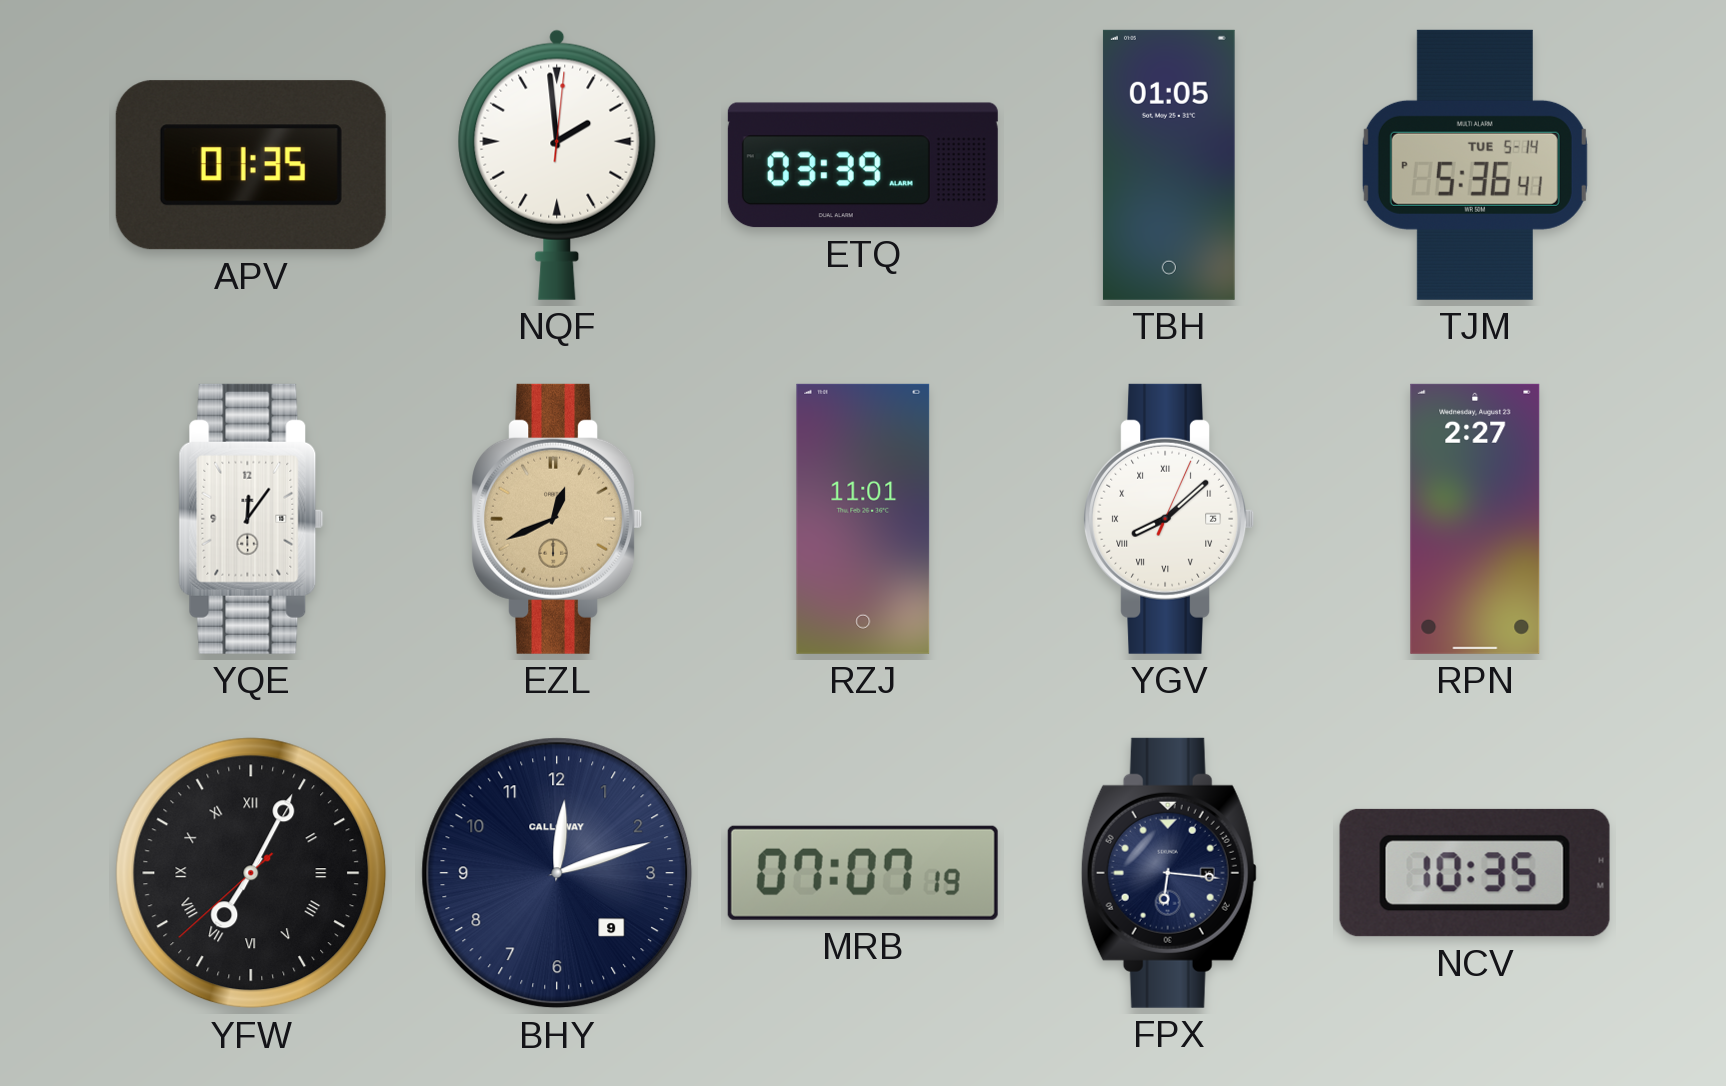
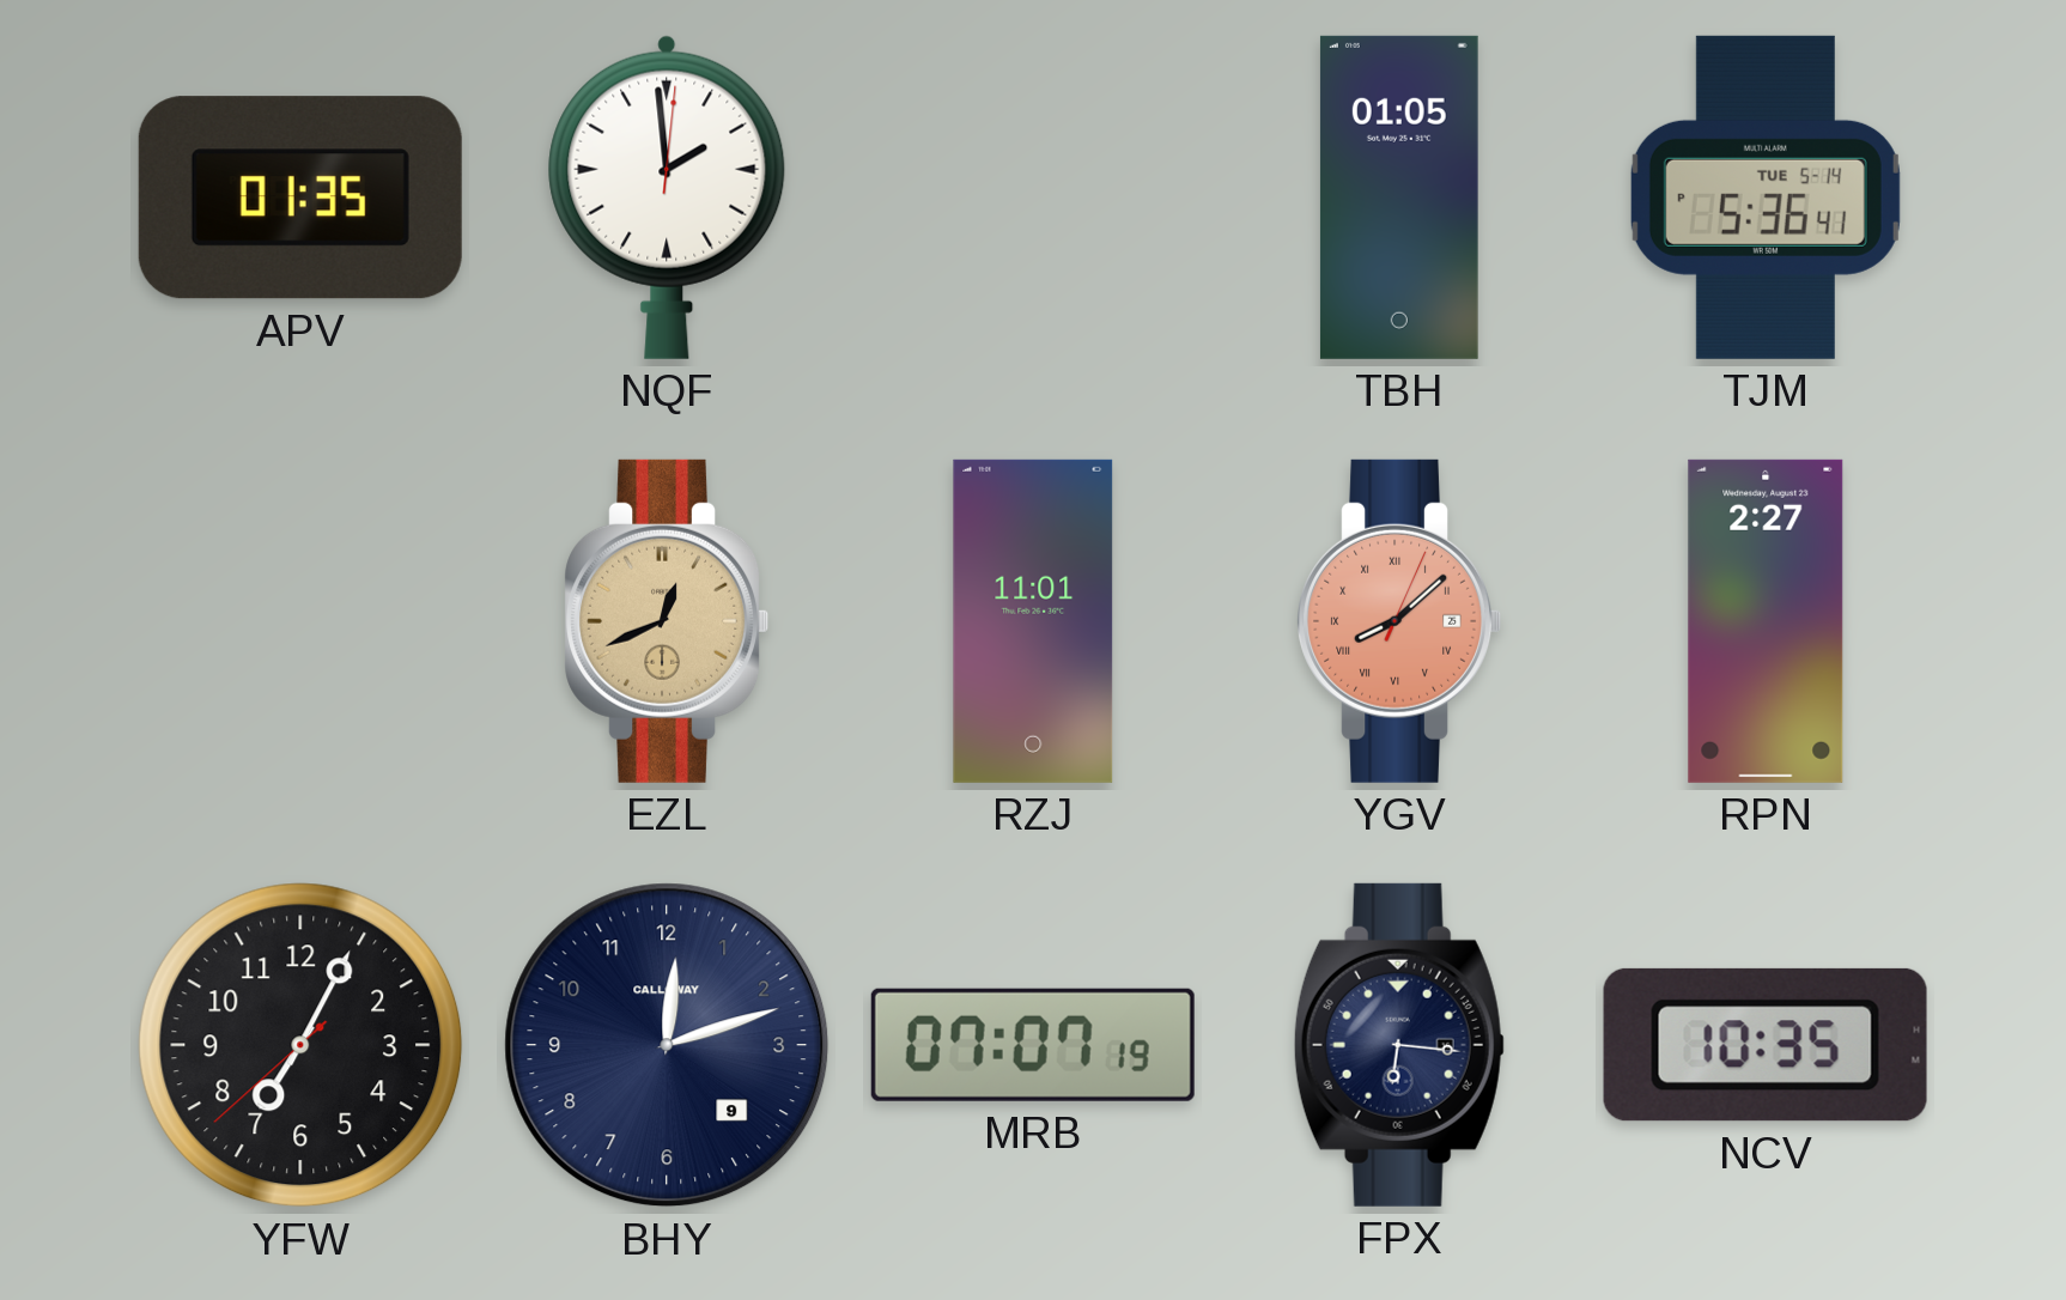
ETQ: 03:39 -> none
YQE: 12:06 -> none
YGV dial: white -> salmon
YFW numerals: Roman -> Arabic
